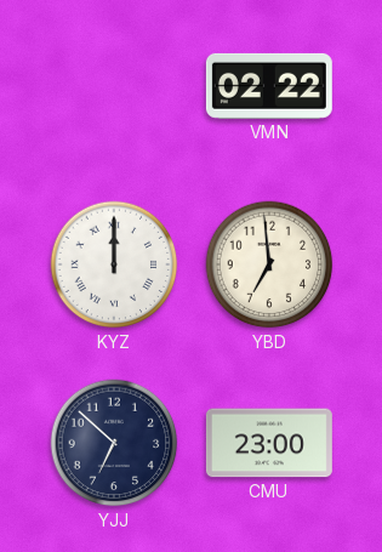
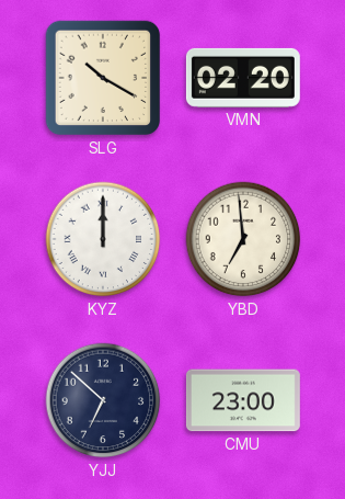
SLG: none -> 10:20
VMN: 02:22 -> 02:20
